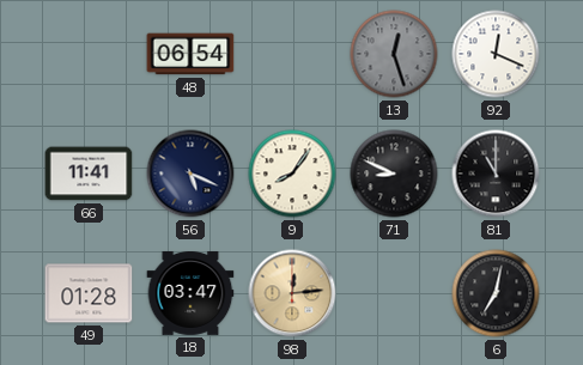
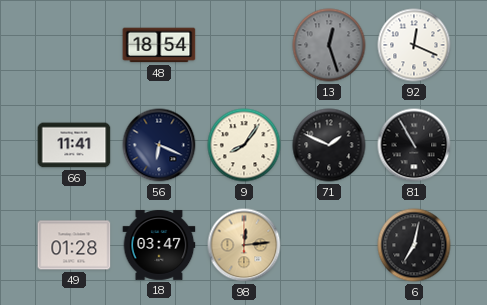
48: 06:54 -> 18:54
56: 5:19 -> 6:19
71: 8:49 -> 1:49
81: 11:00 -> 10:55
